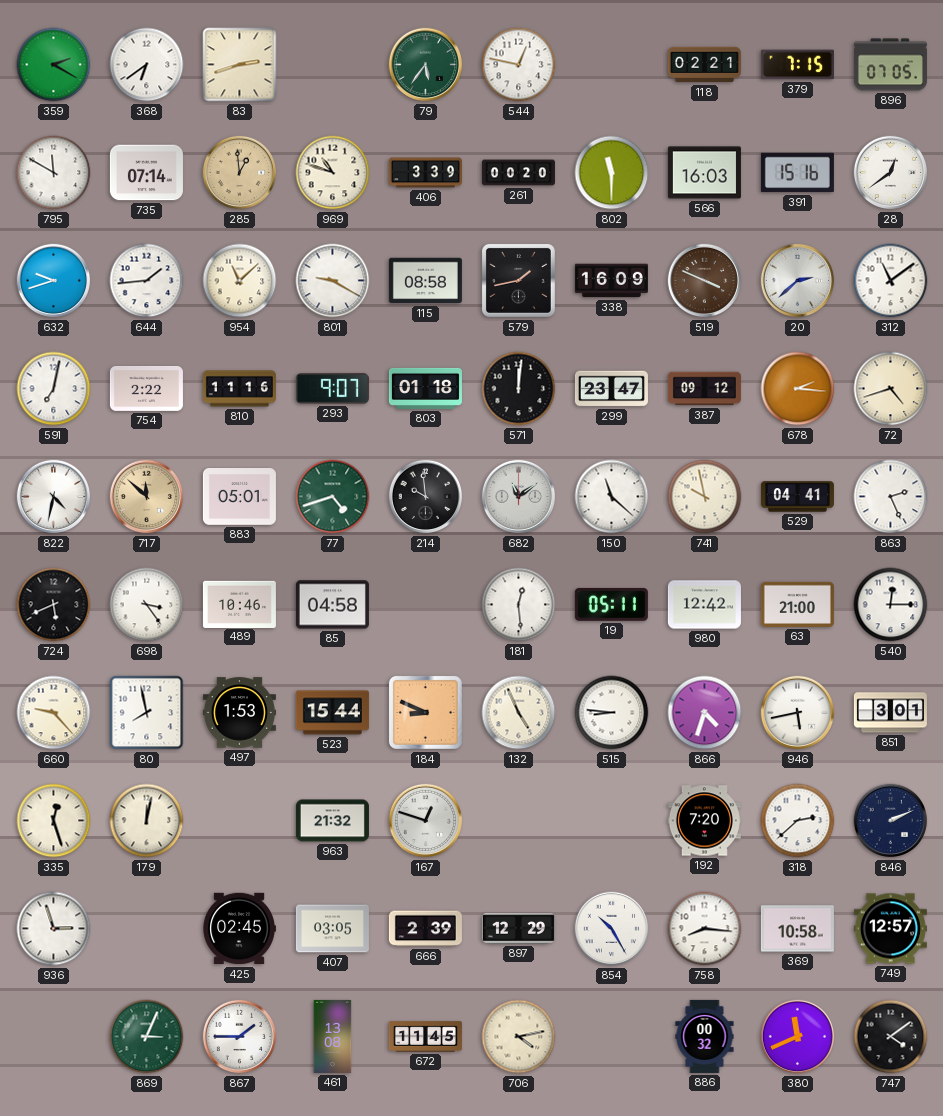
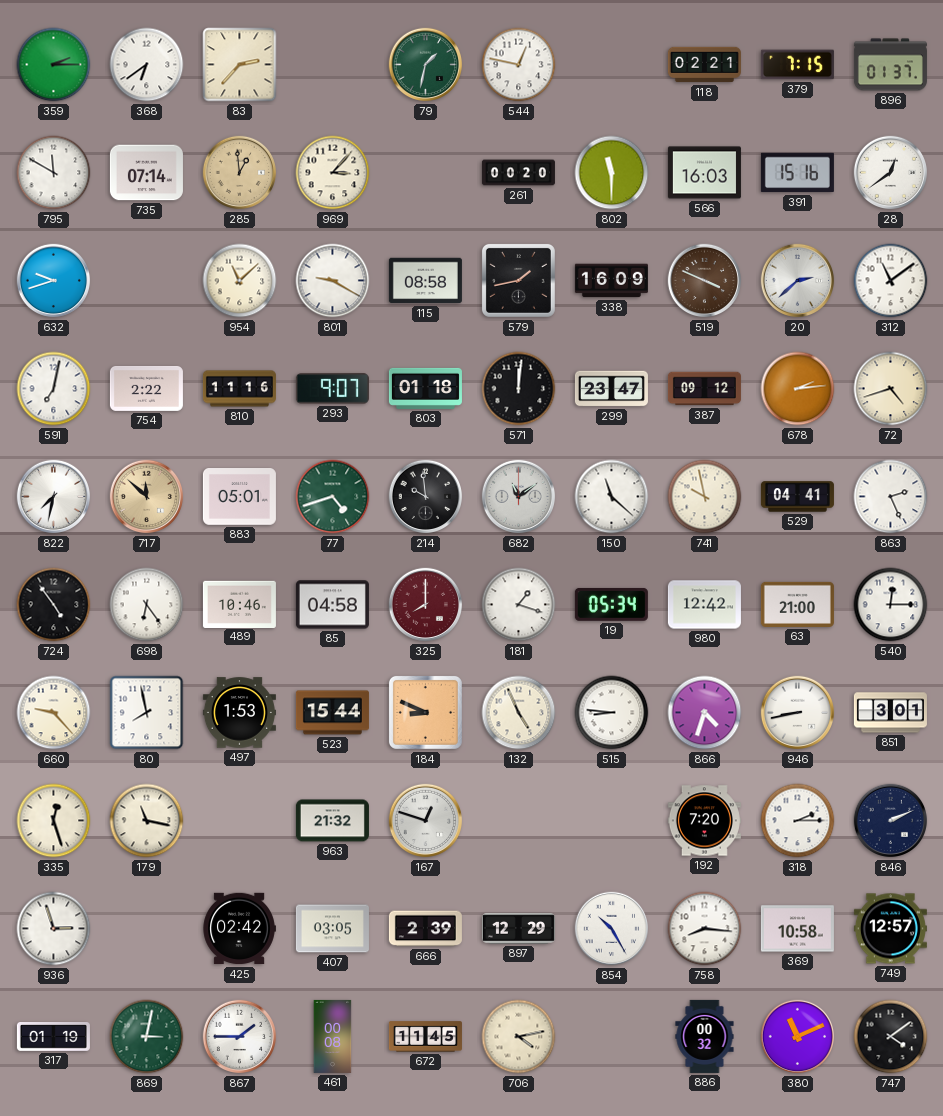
359: 2:20 -> 2:15
83: 2:42 -> 2:37
79: 5:36 -> 1:32
896: 07:05 -> 01:37
969: 10:48 -> 3:07
406: 3:39 -> none
644: 1:44 -> none
678: 2:16 -> 2:14
822: 4:32 -> 7:32
724: 5:41 -> 4:54
698: 3:24 -> 6:24
325: none -> 8:00
181: 12:29 -> 1:18
19: 05:11 -> 05:34
946: 5:43 -> 8:43
179: 12:02 -> 11:17
318: 2:38 -> 2:15
425: 02:45 -> 02:42
317: none -> 01:19
869: 3:04 -> 3:02
461: 13:08 -> 00:08
380: 11:41 -> 11:11
